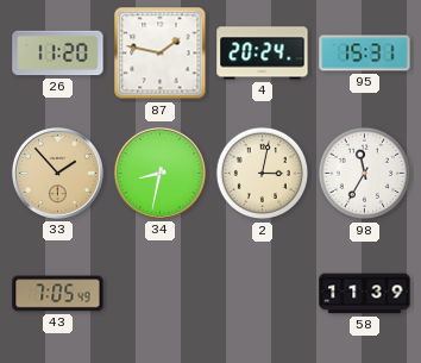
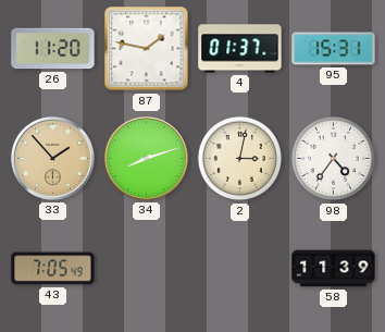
4: 20:24 -> 01:37
34: 8:32 -> 8:12
98: 11:35 -> 4:36
